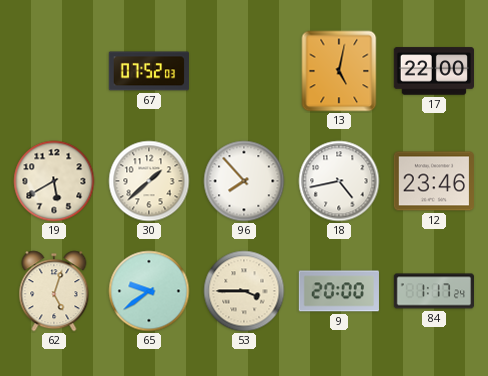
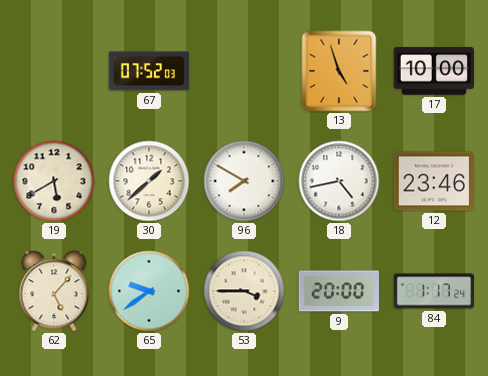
13: 5:02 -> 4:57
17: 22:00 -> 10:00
96: 7:53 -> 7:50
62: 5:03 -> 5:07
